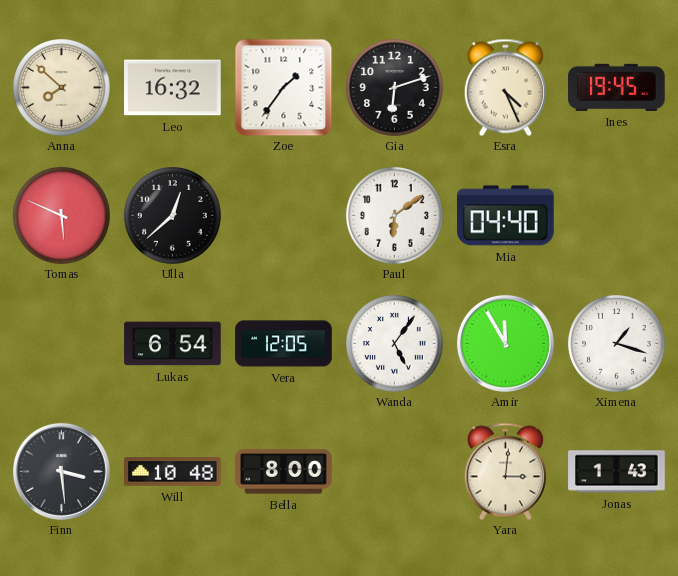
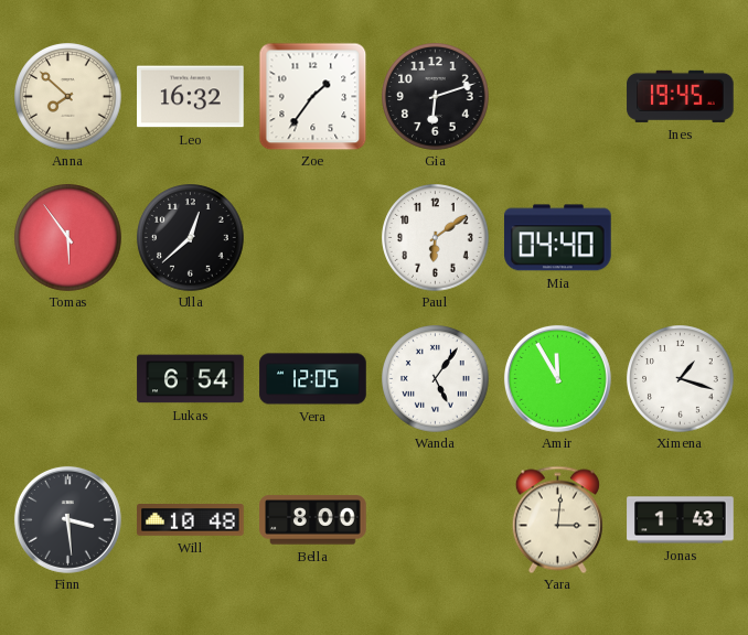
Esra: 4:26 -> none
Tomas: 5:49 -> 5:54
